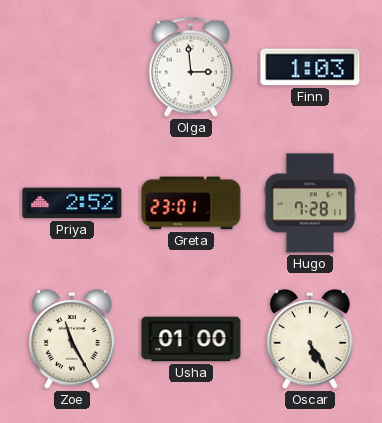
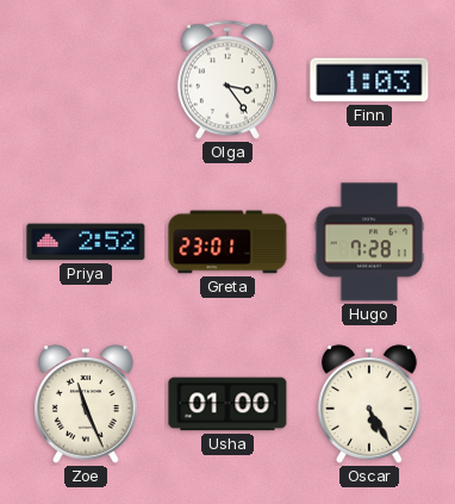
Olga: 2:59 -> 3:24
Zoe: 11:25 -> 11:26
